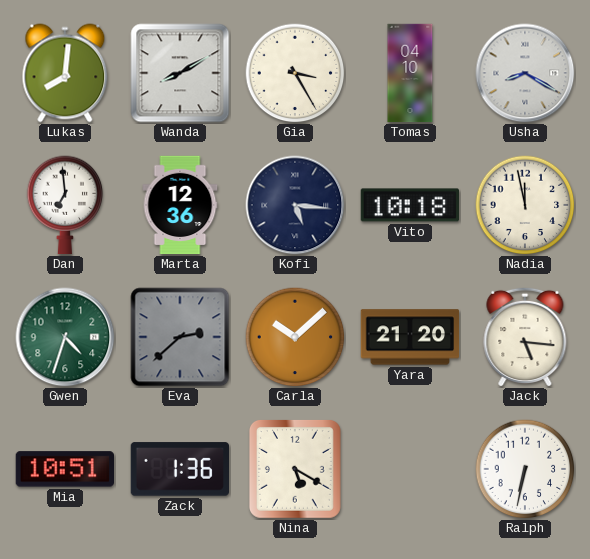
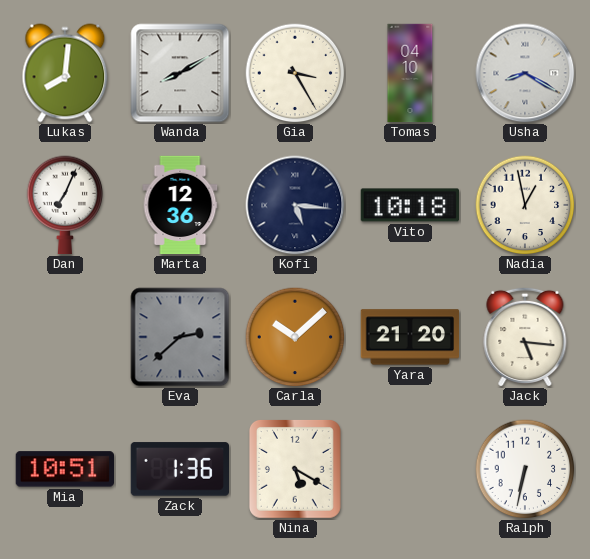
Dan: 6:59 -> 7:04
Nadia: 11:58 -> 12:58
Gwen: 4:33 -> none
